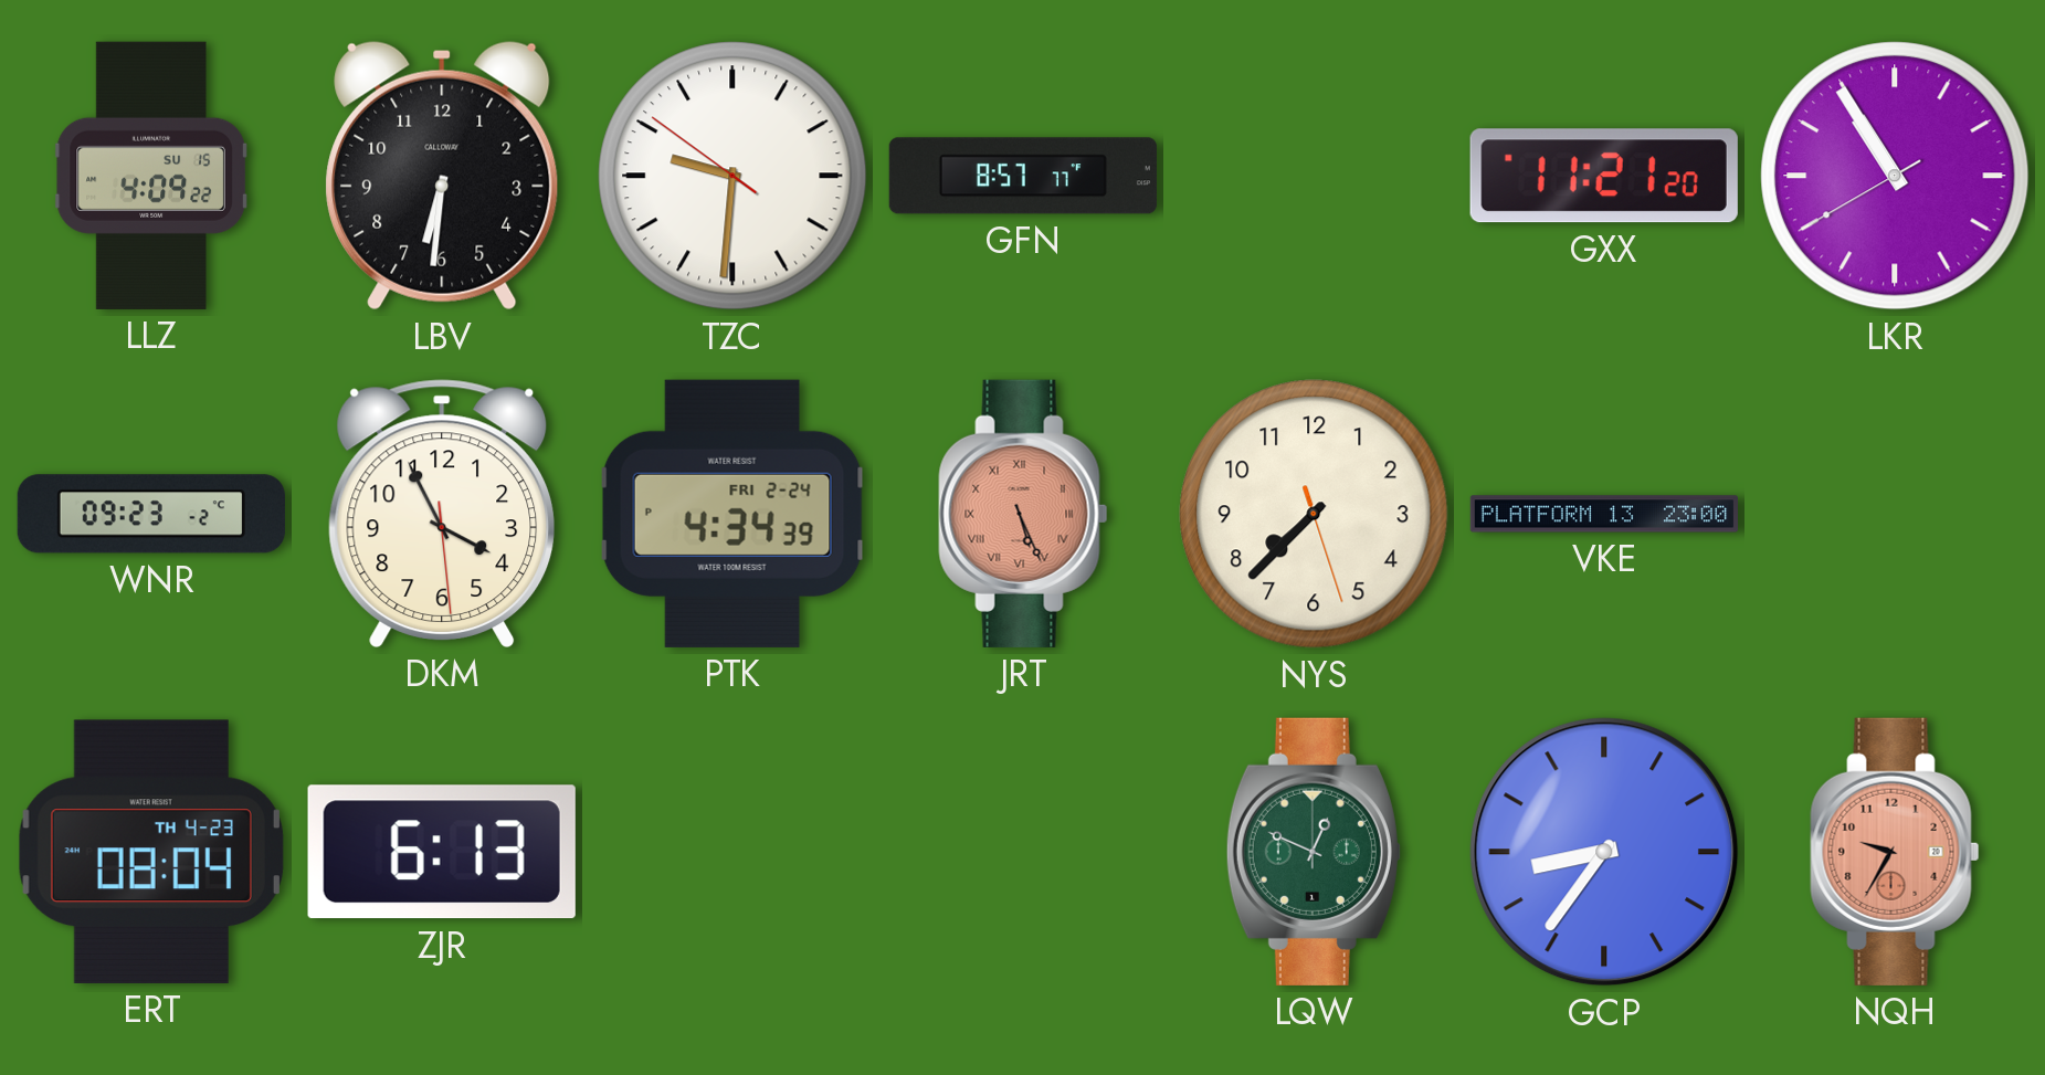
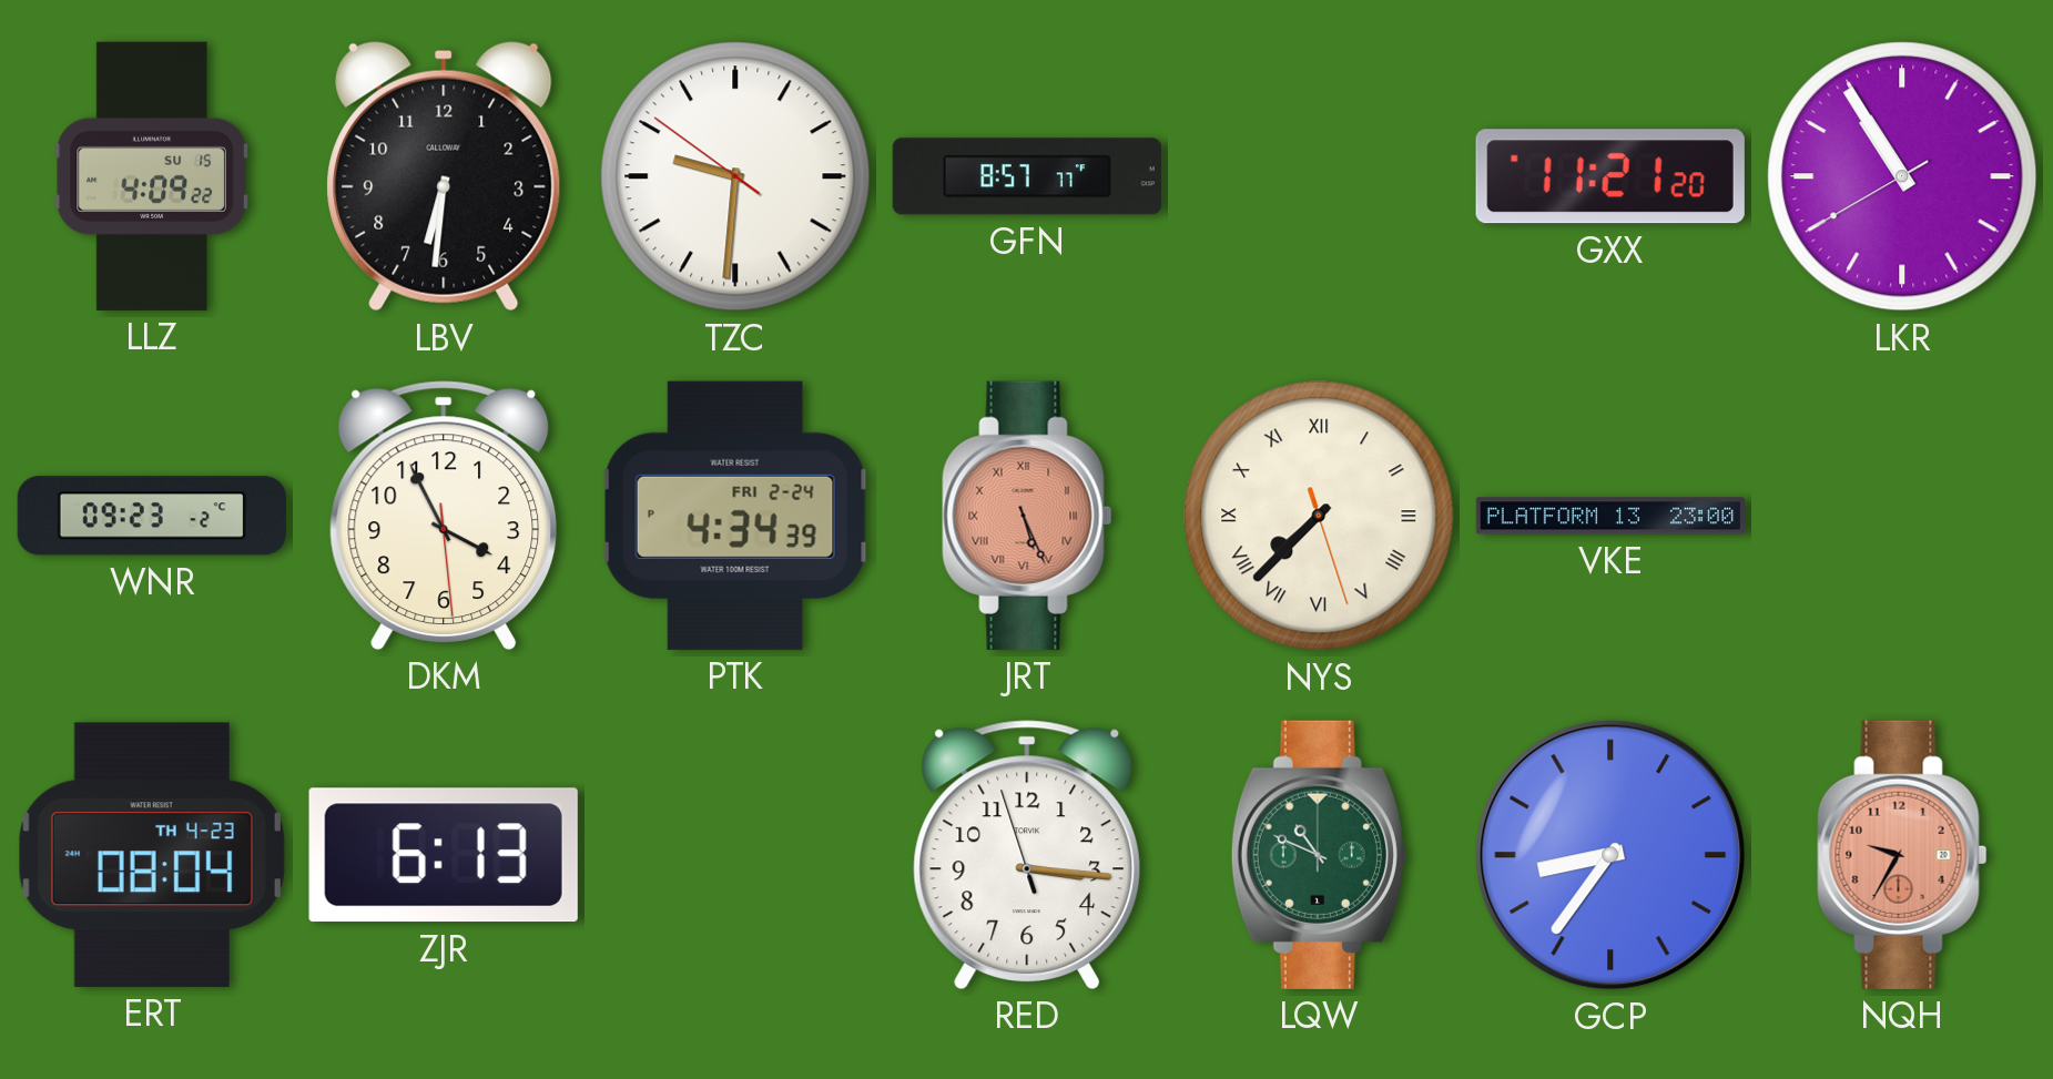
NYS numerals: Arabic -> Roman
RED: none -> 3:15
LQW: 12:49 -> 10:49
